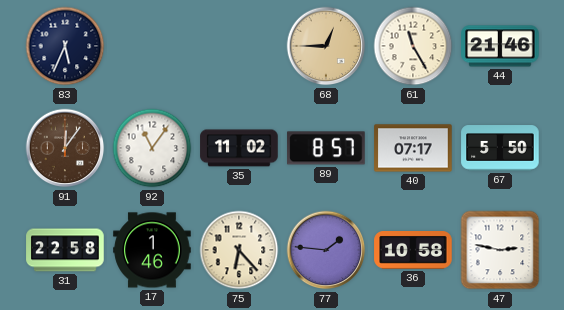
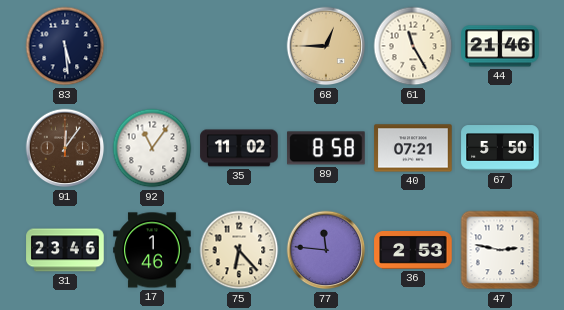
83: 5:34 -> 5:29
89: 8:57 -> 8:58
40: 07:17 -> 07:21
31: 22:58 -> 23:46
77: 1:46 -> 11:46
36: 10:58 -> 2:53
